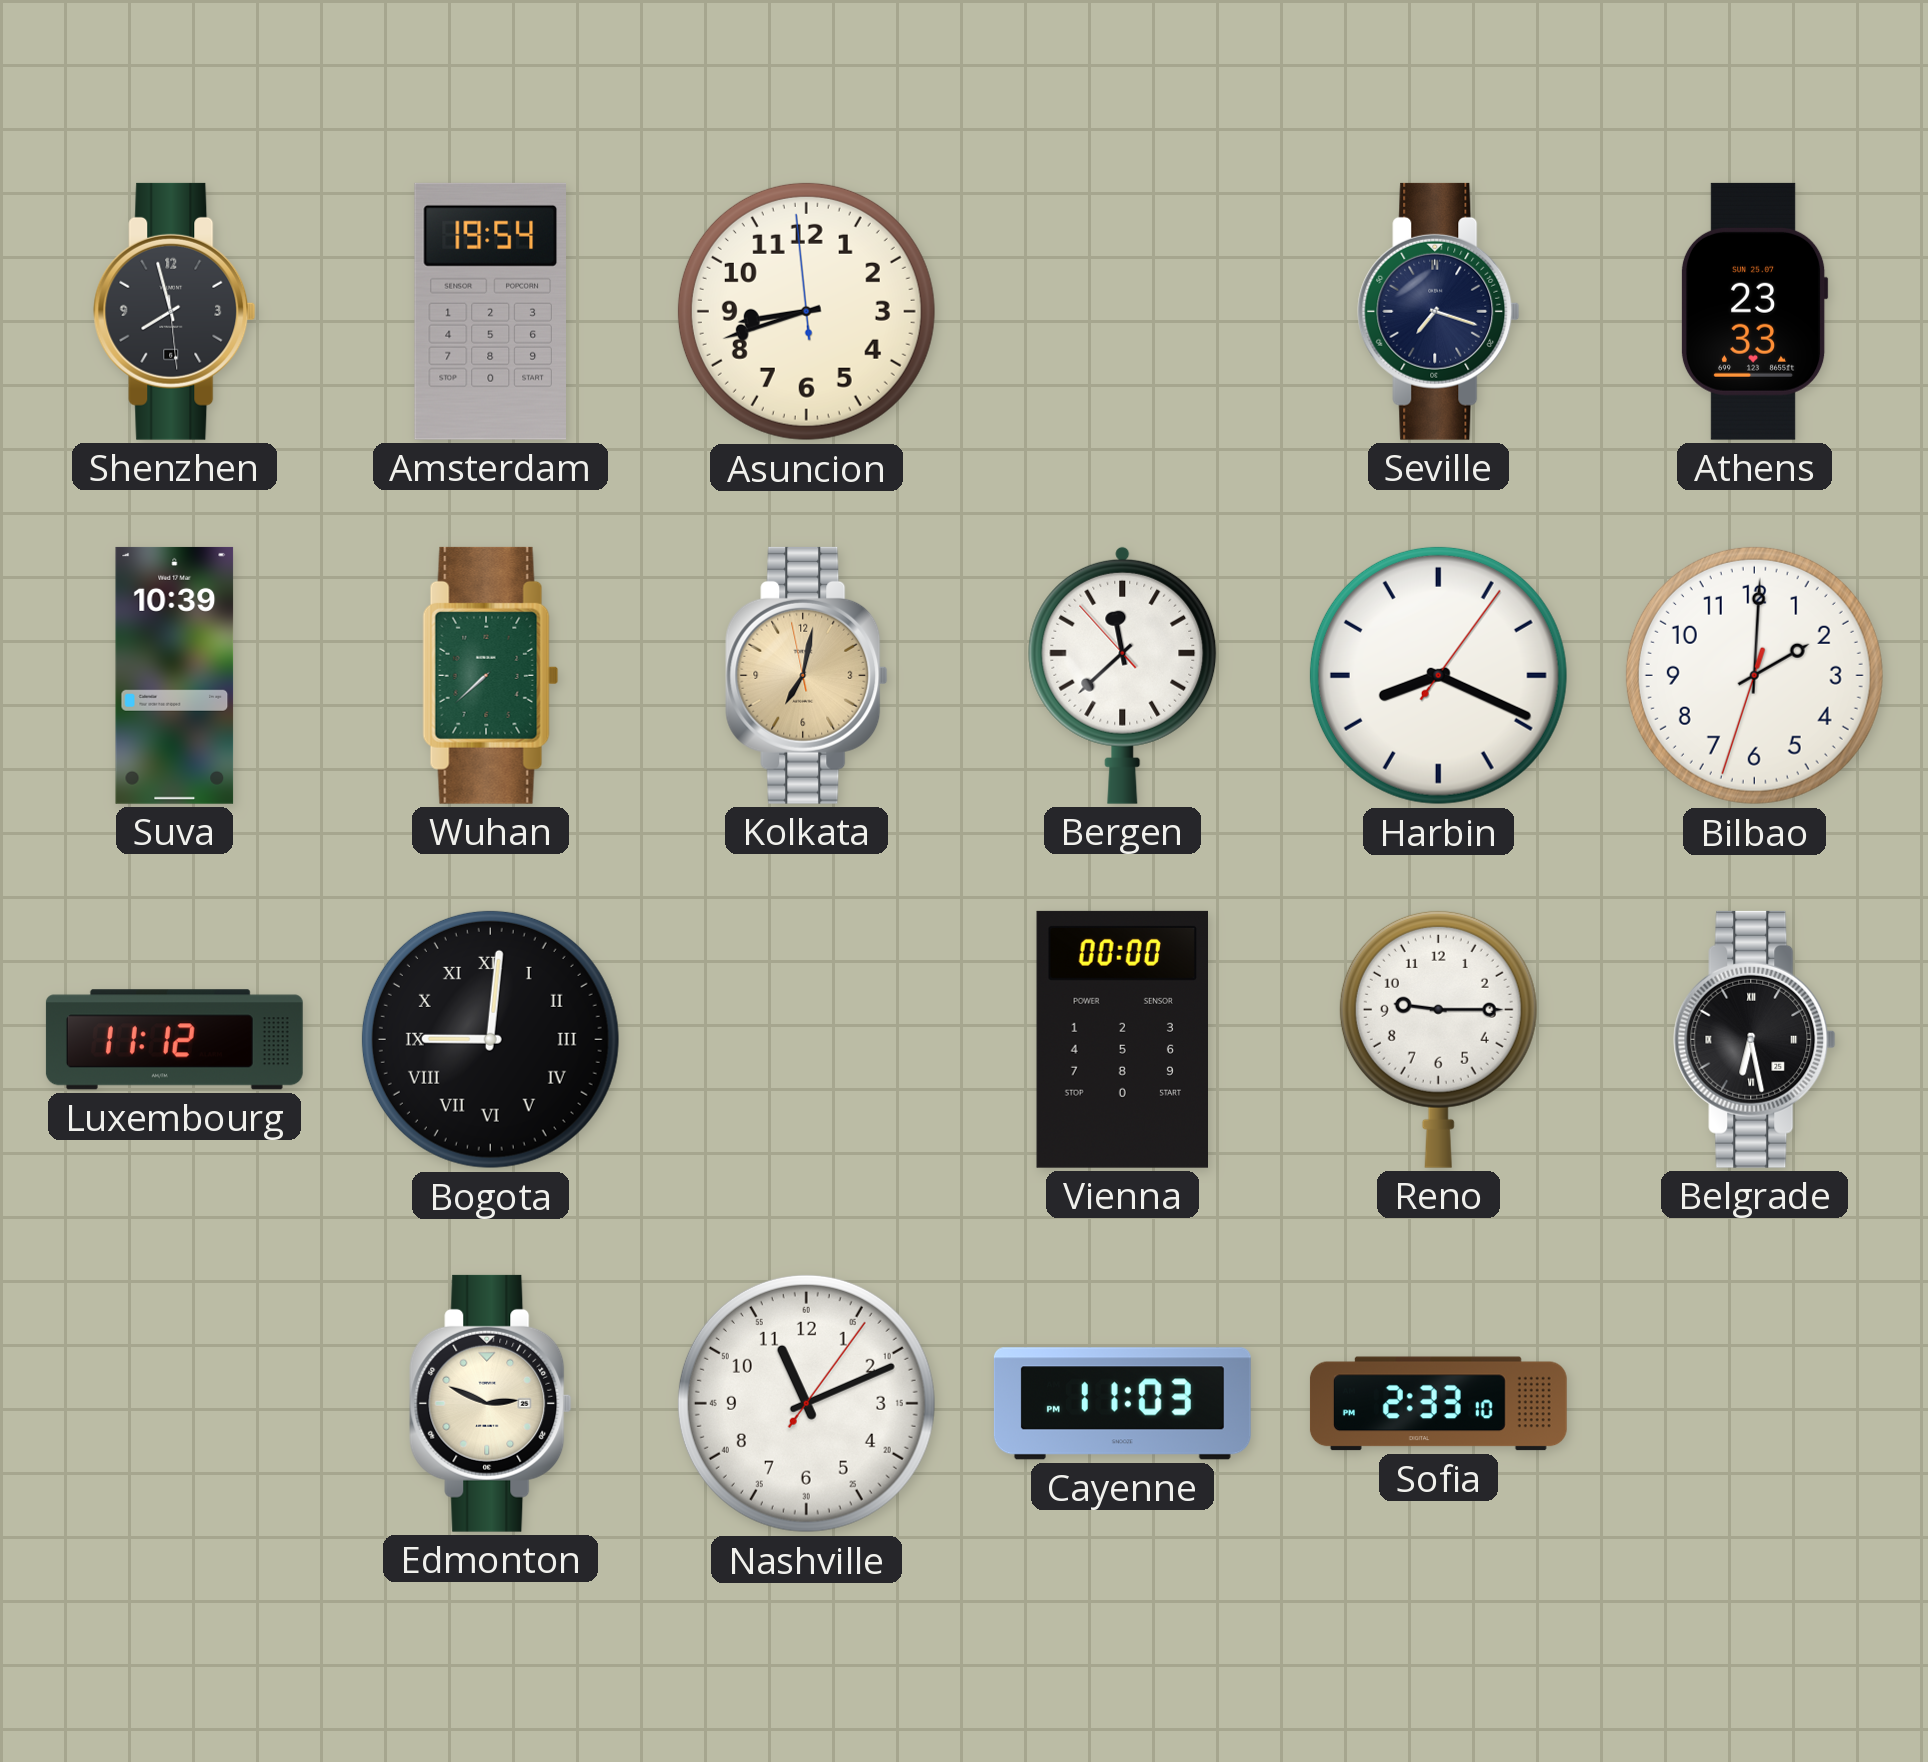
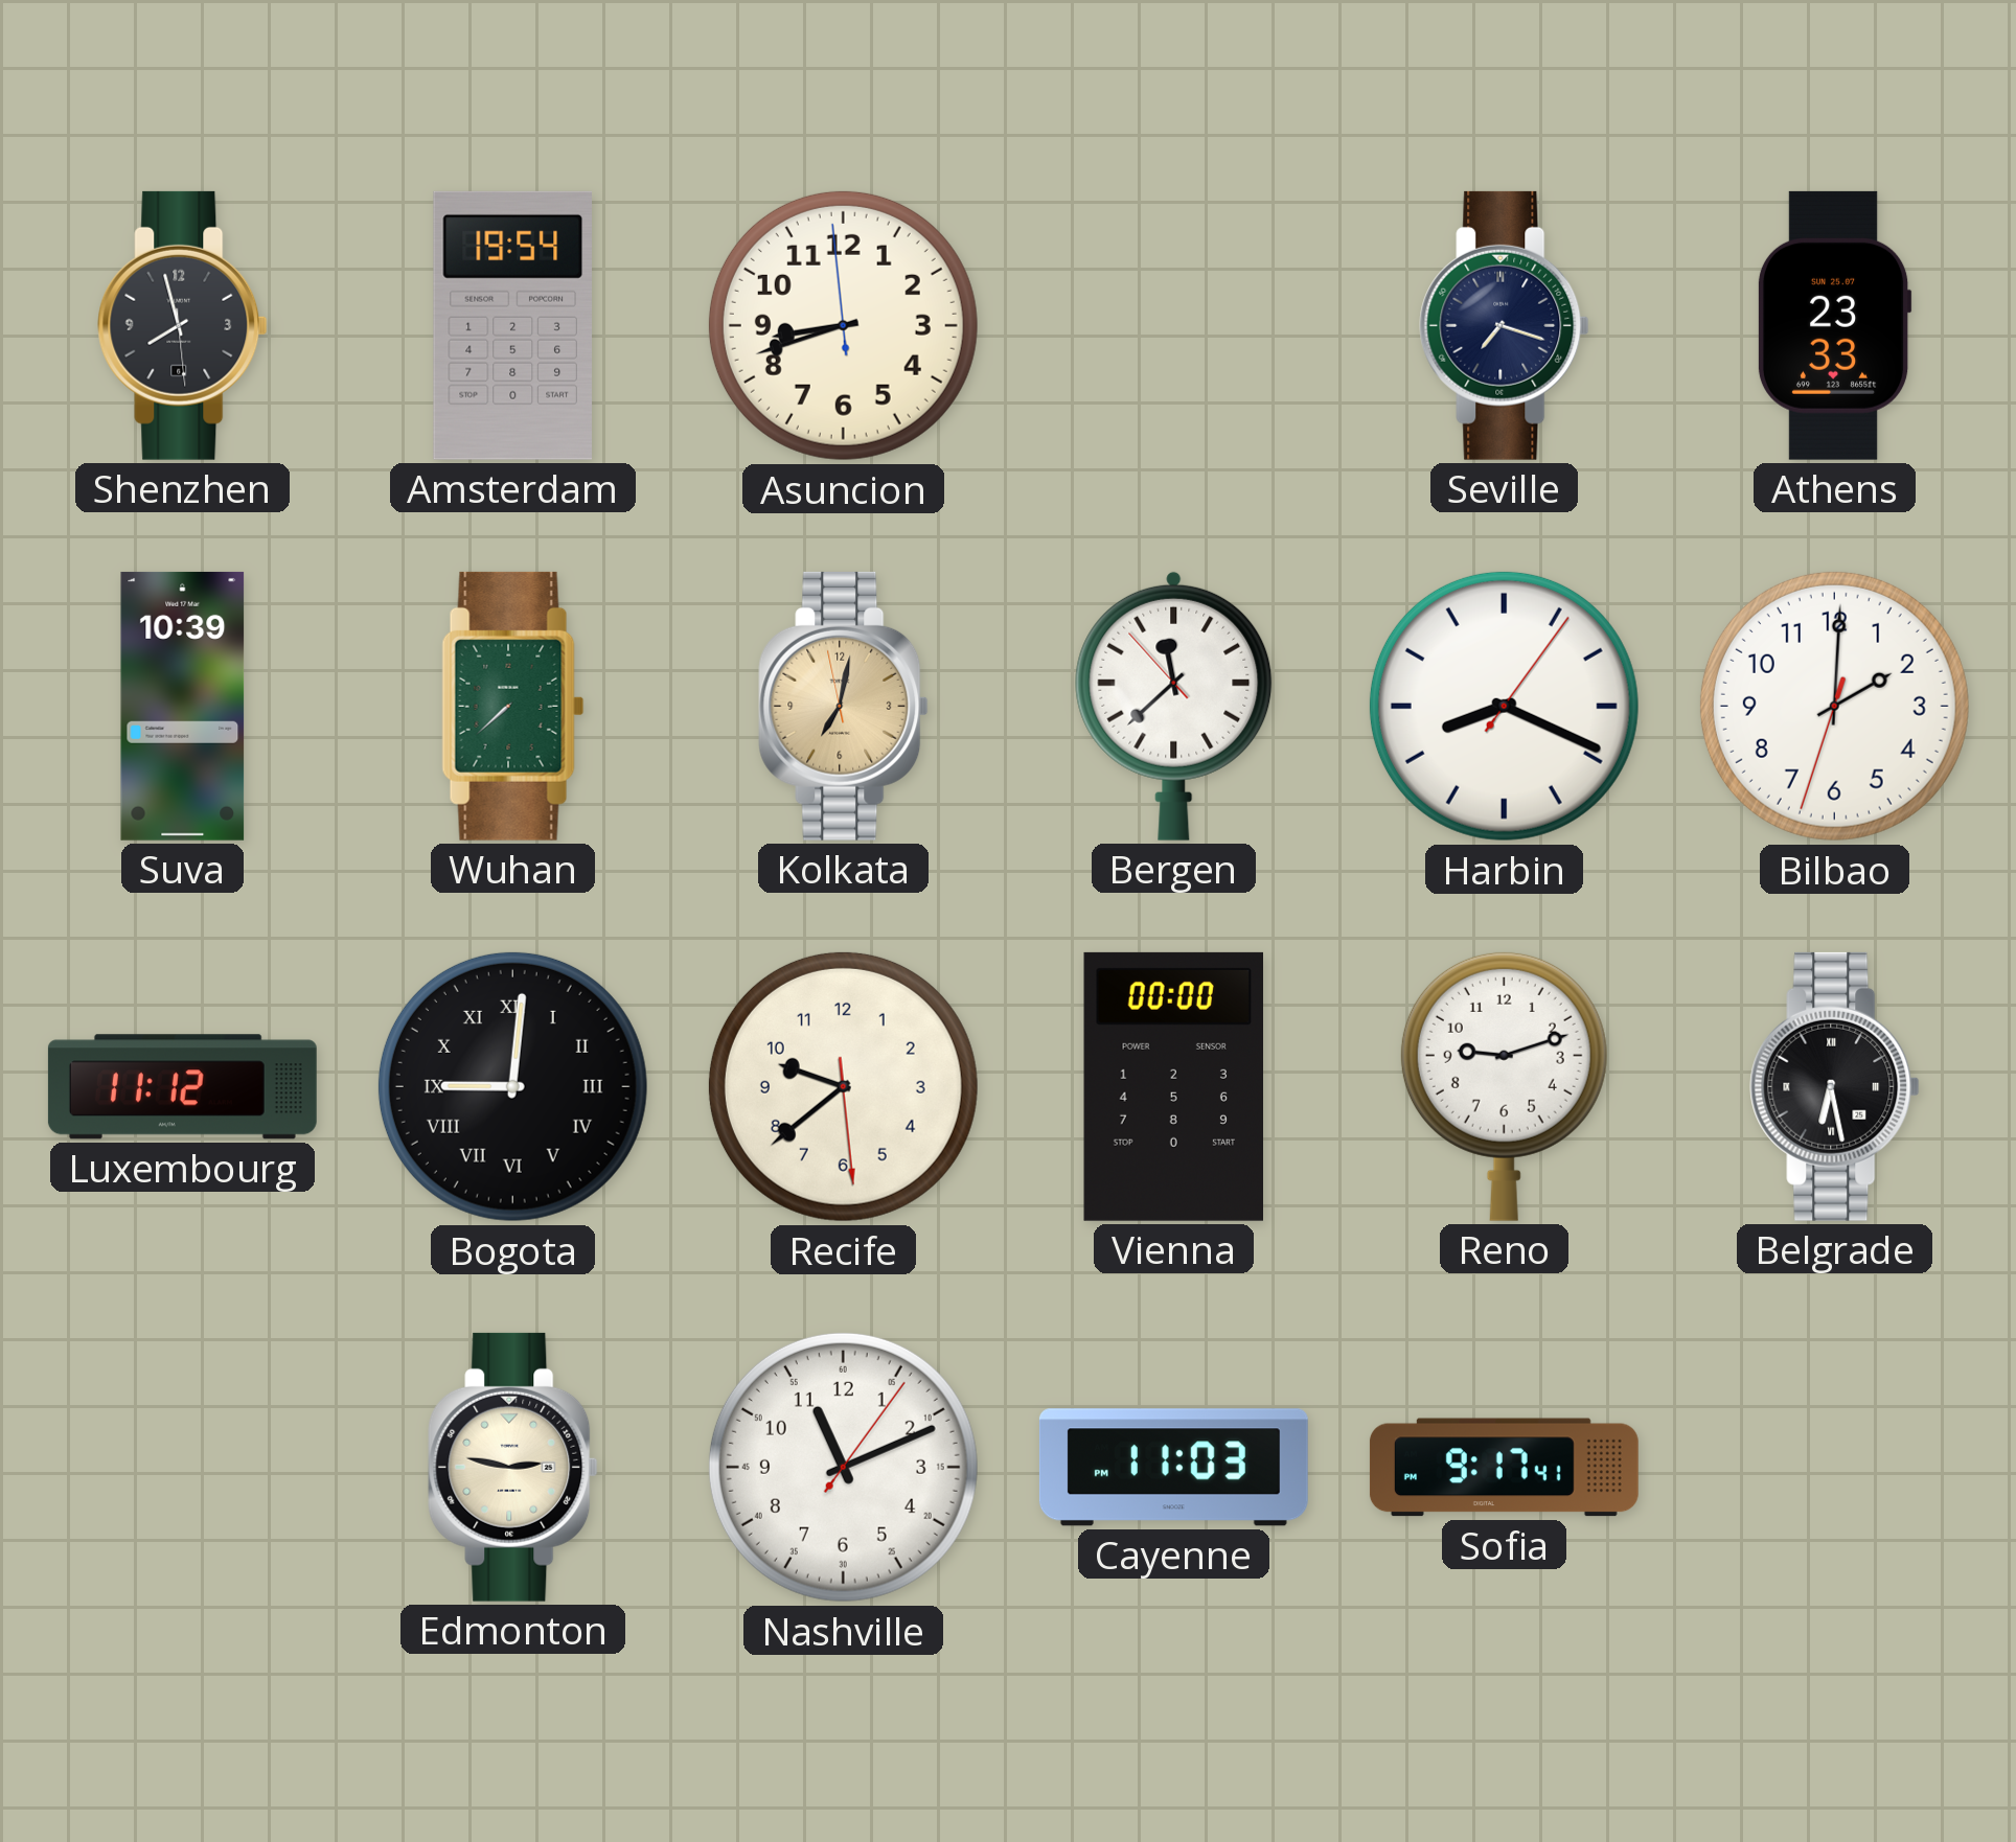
Recife: none -> 9:38
Reno: 9:15 -> 9:12
Edmonton: 2:49 -> 2:47
Sofia: 2:33 -> 9:17
